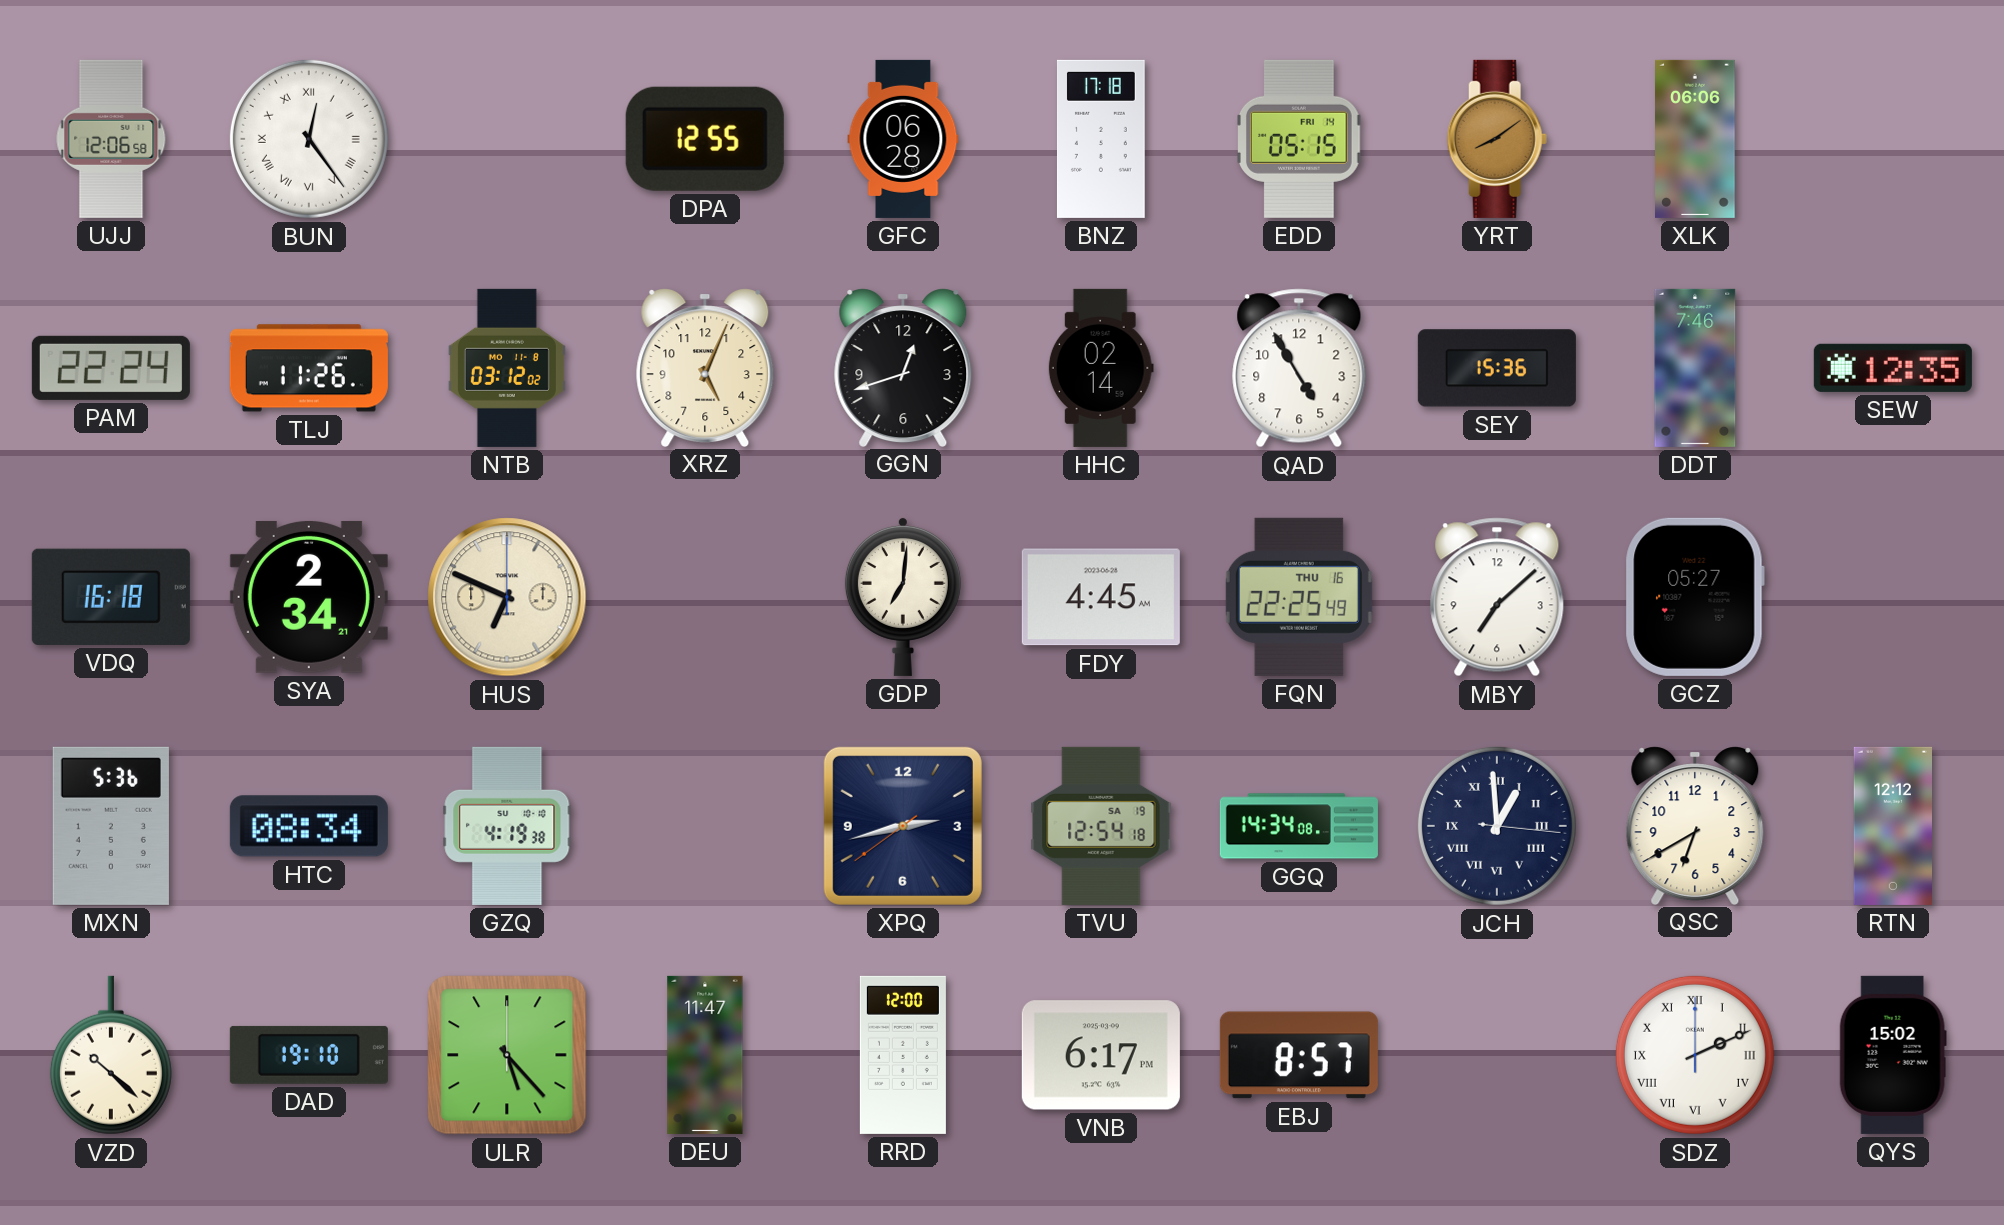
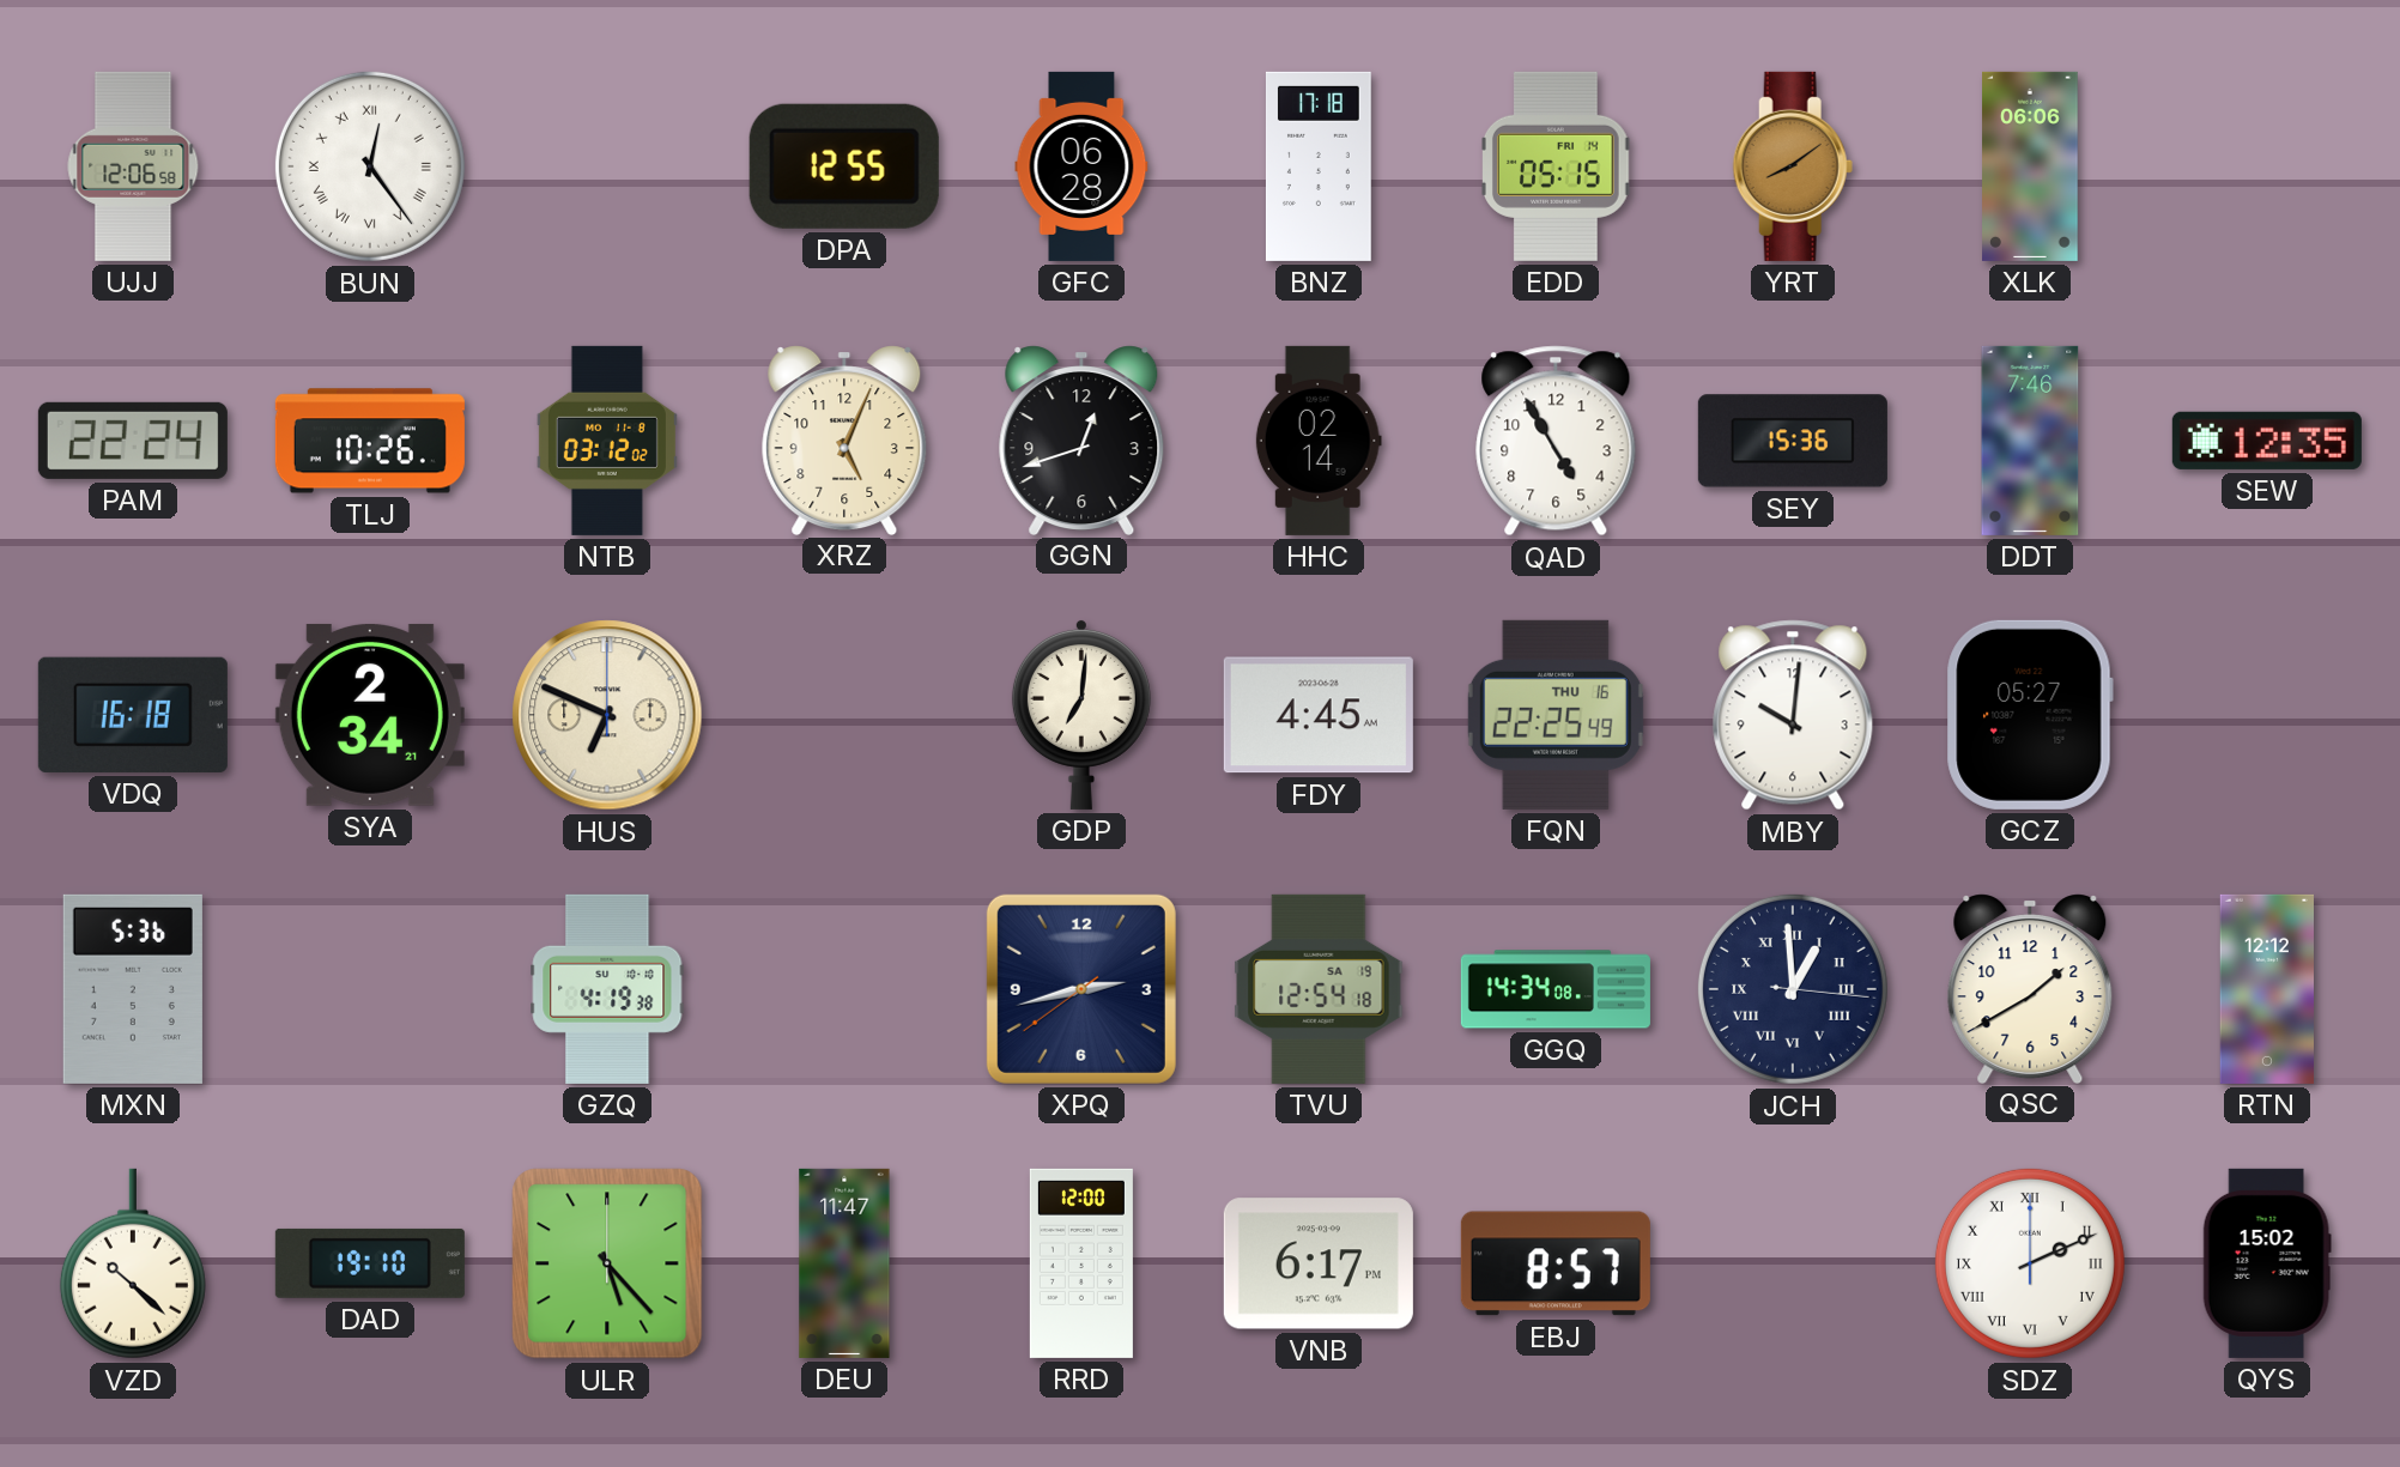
TLJ: 11:26 -> 10:26
MBY: 7:08 -> 10:01
HTC: 08:34 -> none
QSC: 6:40 -> 1:40
